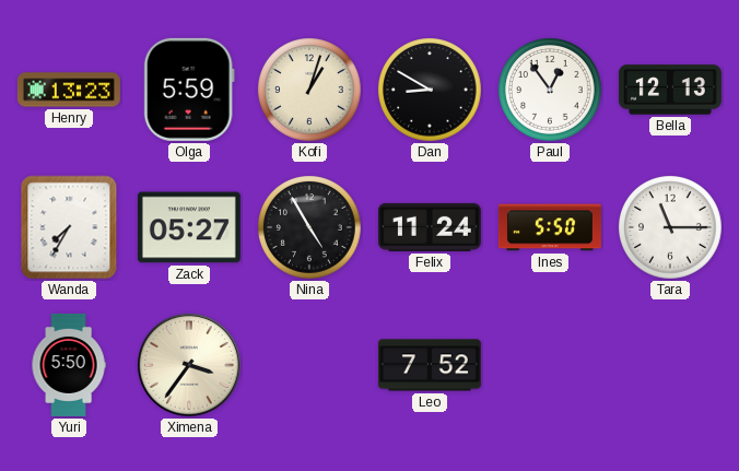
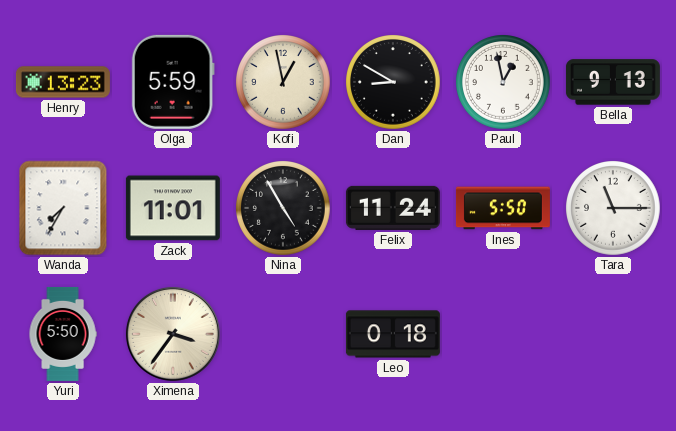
Kofi: 1:03 -> 12:58
Paul: 12:54 -> 12:58
Bella: 12:13 -> 9:13
Zack: 05:27 -> 11:01
Leo: 7:52 -> 0:18
